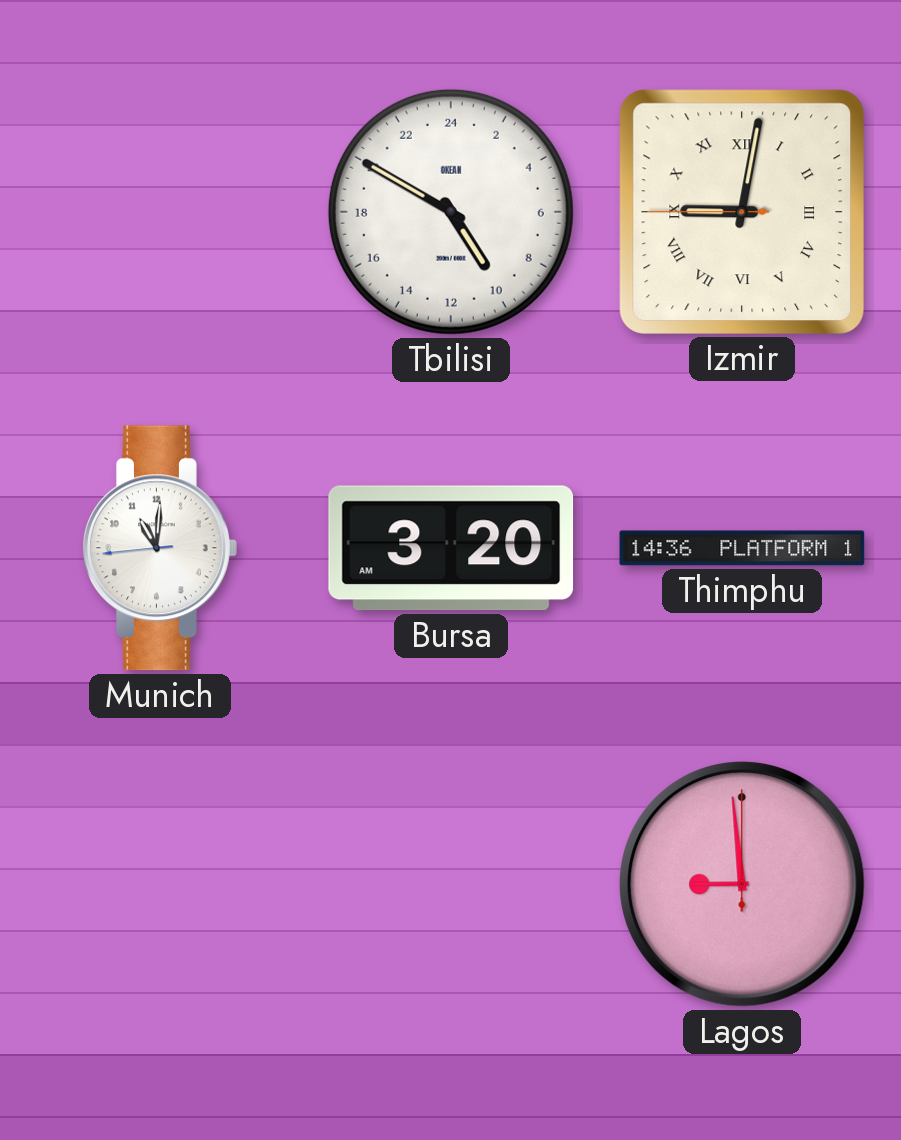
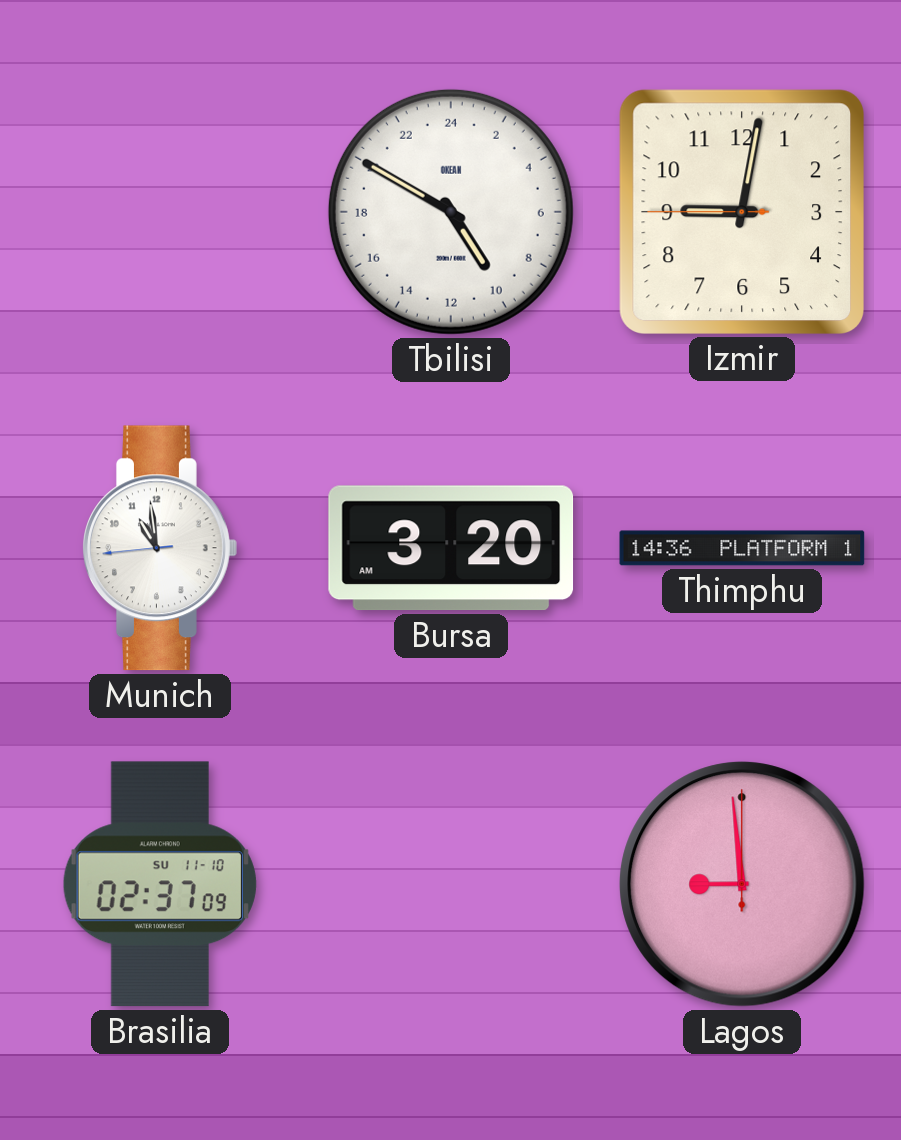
Izmir numerals: Roman -> Arabic
Munich: 11:00 -> 10:58
Brasilia: none -> 02:37
